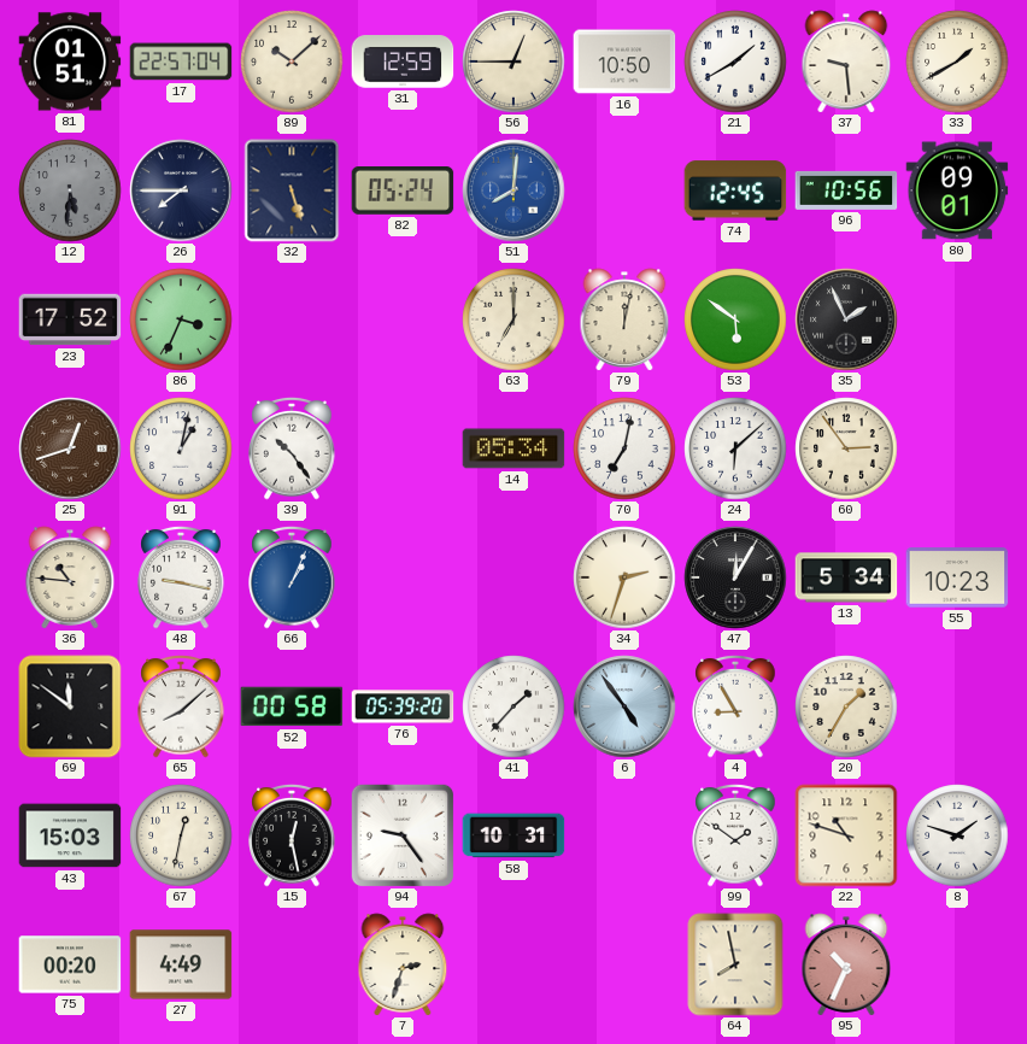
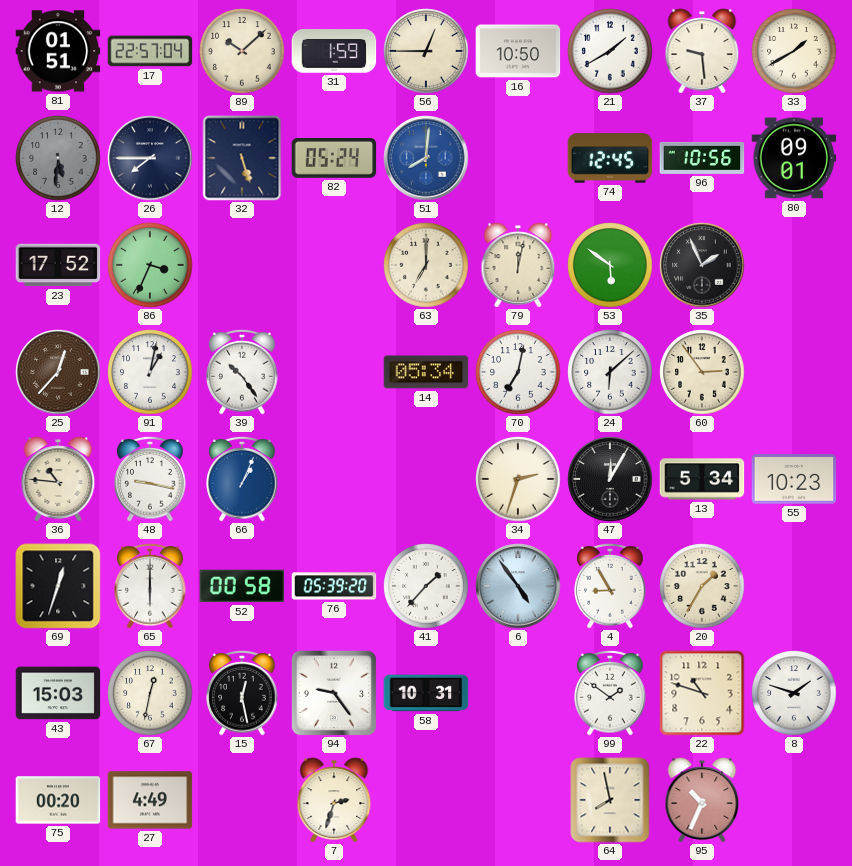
31: 12:59 -> 1:59
25: 12:42 -> 12:37
69: 11:51 -> 12:33
65: 8:08 -> 6:00
